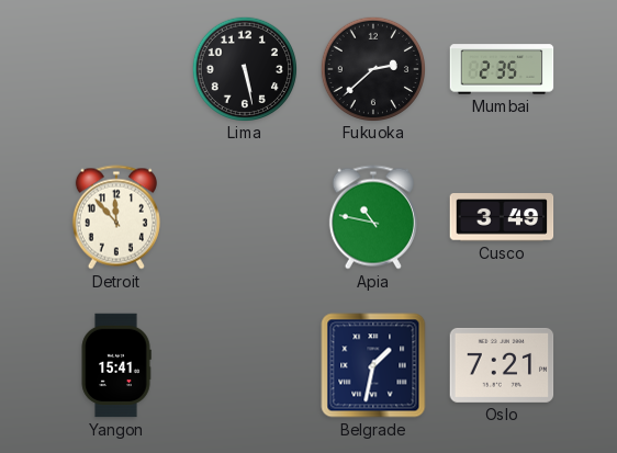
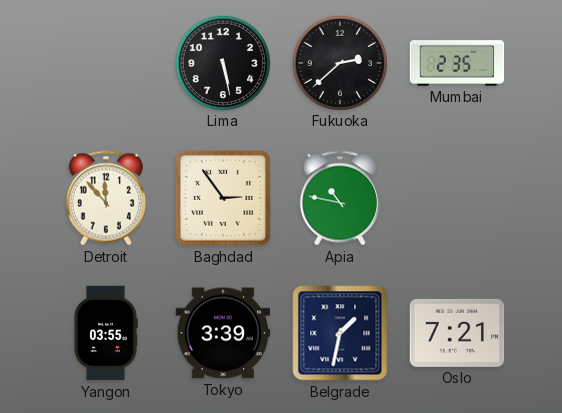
Baghdad: none -> 2:54
Cusco: 3:49 -> none
Yangon: 15:41 -> 03:55
Tokyo: none -> 3:39
